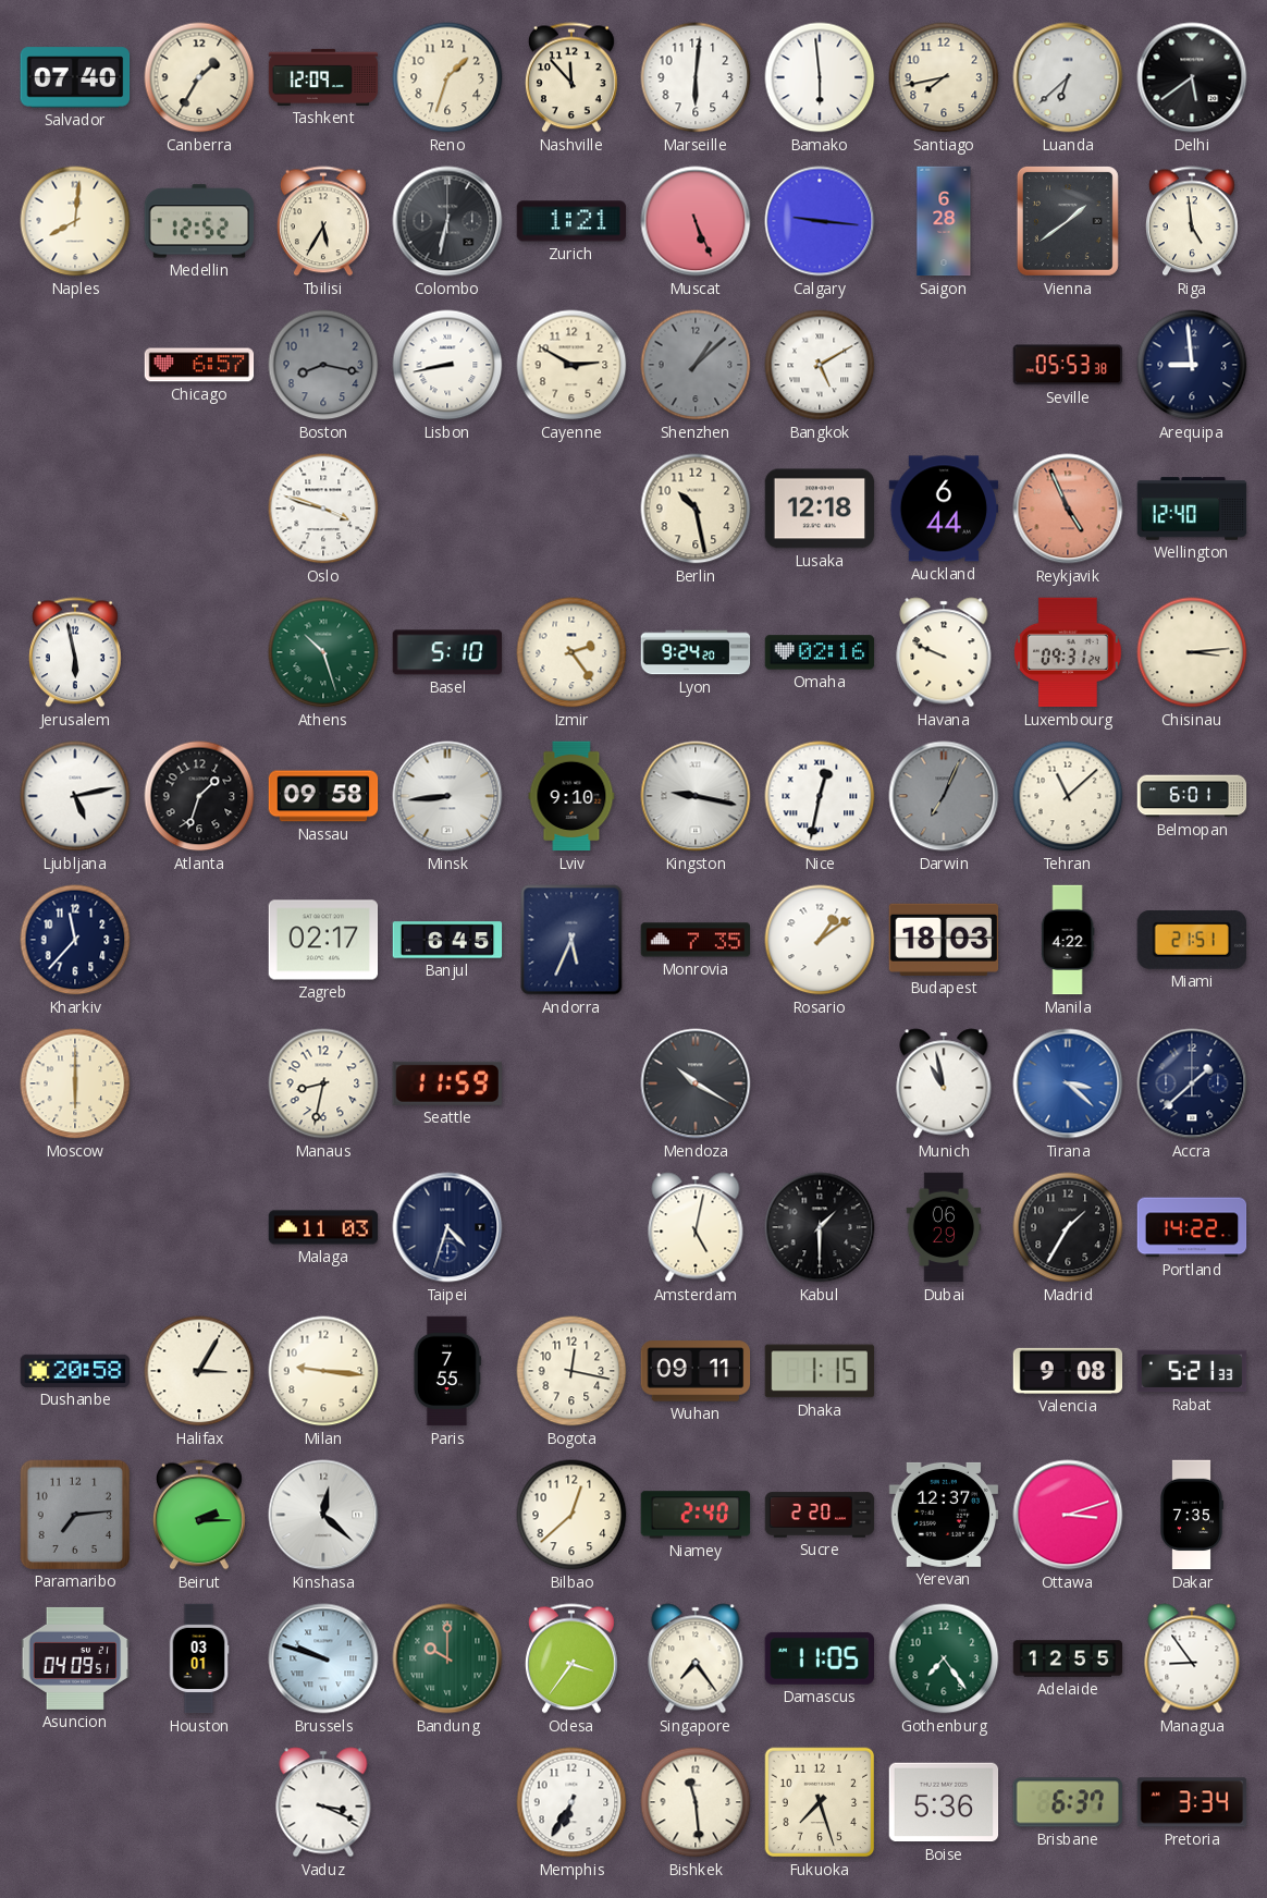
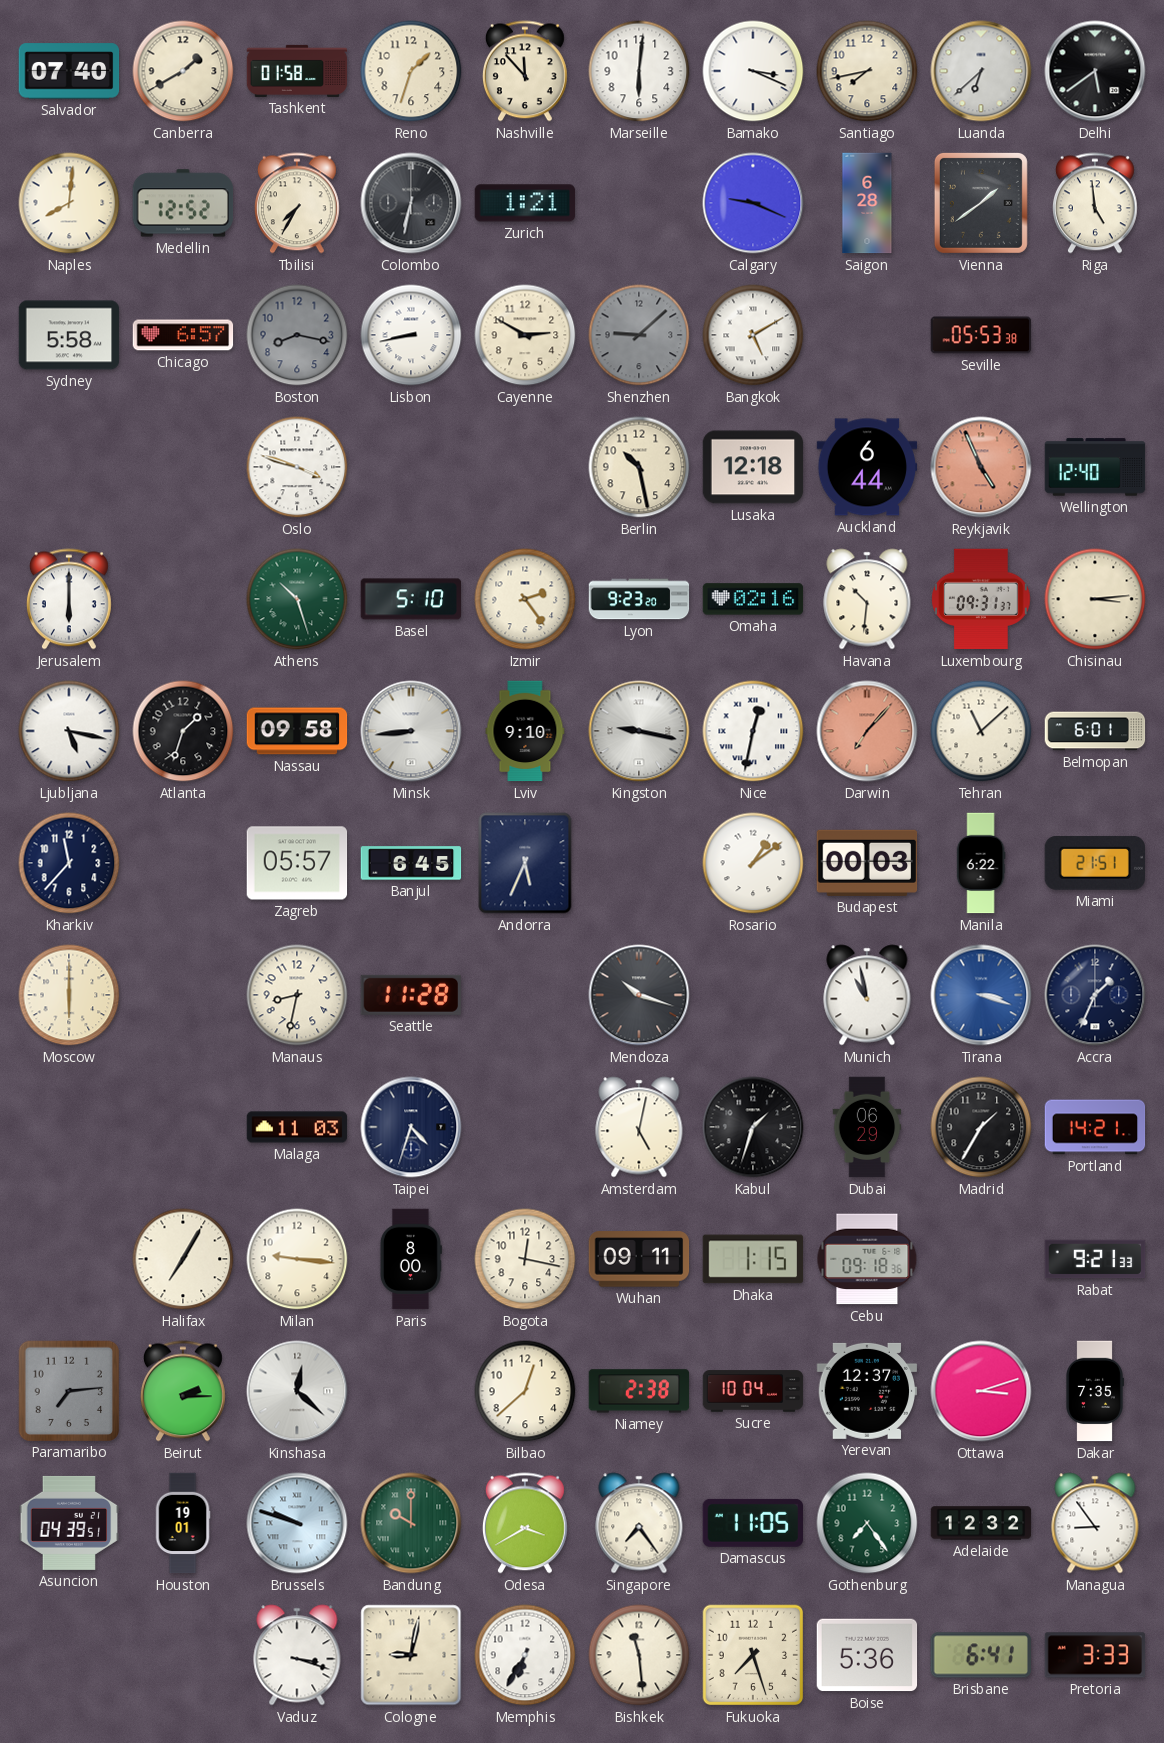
Canberra: 1:35 -> 1:40
Tashkent: 12:09 -> 01:58
Bamako: 5:59 -> 3:19
Tbilisi: 5:35 -> 7:35
Muscat: 5:26 -> none
Calgary: 9:16 -> 9:19
Sydney: none -> 5:58
Shenzhen: 1:08 -> 9:08
Arequipa: 8:59 -> none
Jerusalem: 5:58 -> 6:00
Lyon: 9:24 -> 9:23
Havana: 9:49 -> 10:31
Luxembourg: 09:31:24 -> 09:31:37
Ljubljana: 5:13 -> 5:17
Darwin: 7:04 -> 7:07
Darwin dial: grey -> salmon
Zagreb: 02:17 -> 05:57
Monrovia: 7:35 -> none
Budapest: 18:03 -> 00:03
Manila: 4:22 -> 6:22
Seattle: 11:59 -> 11:28
Mendoza: 10:20 -> 10:18
Tirana: 3:22 -> 3:18
Accra: 1:38 -> 1:34
Kabul: 1:30 -> 1:33
Portland: 14:22 -> 14:21
Dushanbe: 20:58 -> none
Halifax: 3:05 -> 7:05
Paris: 7:55 -> 8:00
Cebu: none -> 09:18
Valencia: 9:08 -> none
Rabat: 5:21 -> 9:21
Niamey: 2:40 -> 2:38
Sucre: 2:20 -> 10:04
Asuncion: 04:09 -> 04:39
Houston: 03:01 -> 19:01
Odesa: 3:36 -> 3:40
Adelaide: 12:55 -> 12:32
Vaduz: 3:19 -> 3:18
Cologne: none -> 9:02
Brisbane: 6:37 -> 6:41
Pretoria: 3:34 -> 3:33
